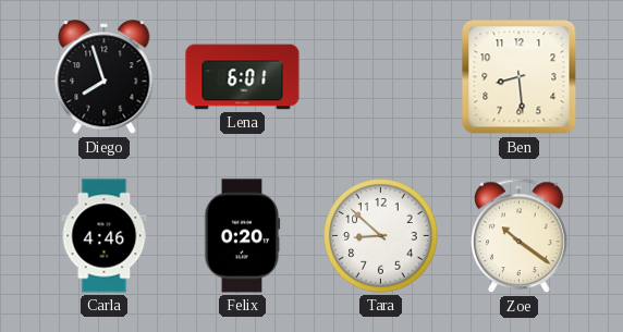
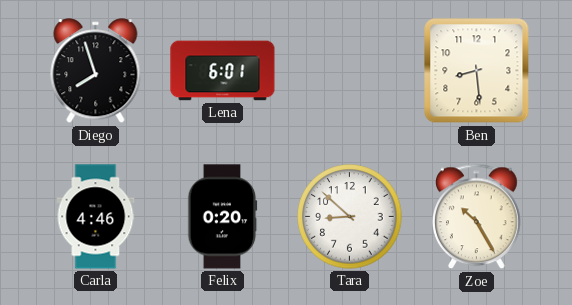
Zoe: 10:21 -> 10:25
